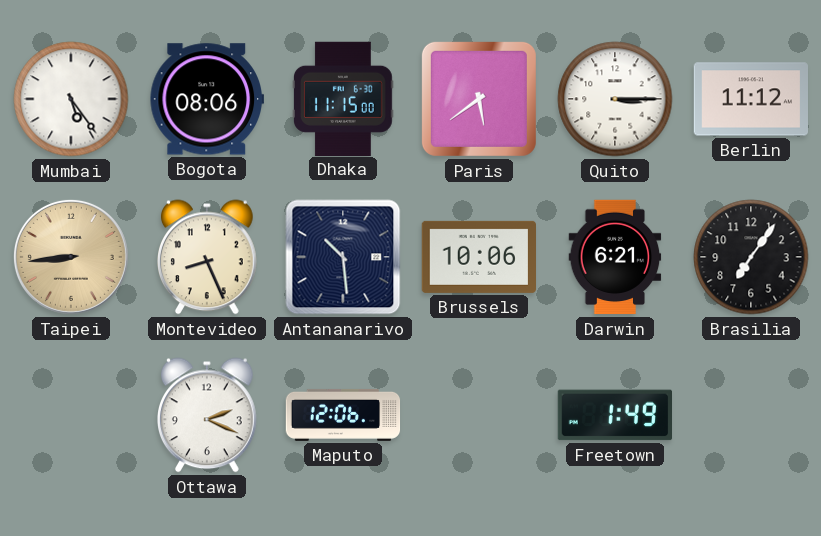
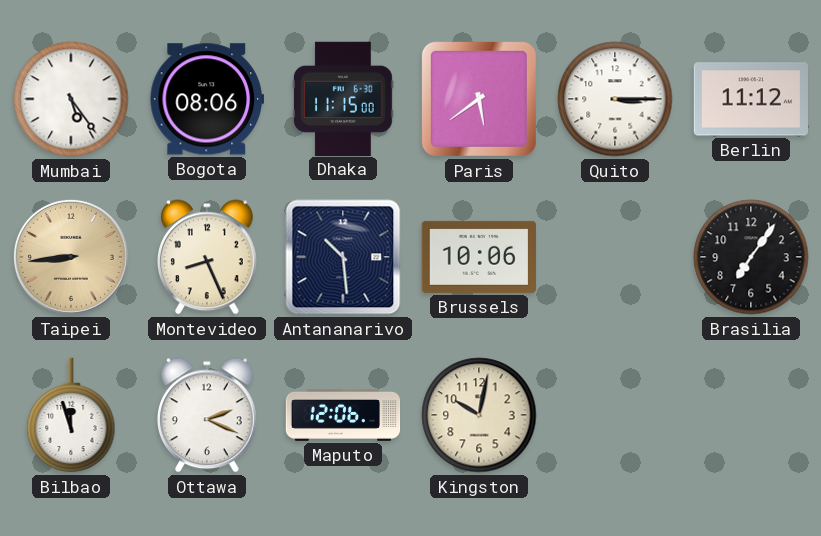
Darwin: 6:21 -> none
Bilbao: none -> 11:57
Kingston: none -> 10:02
Freetown: 1:49 -> none
